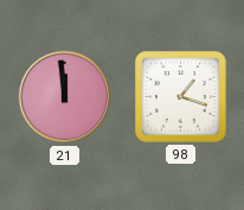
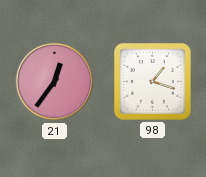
21: 11:59 -> 12:36
